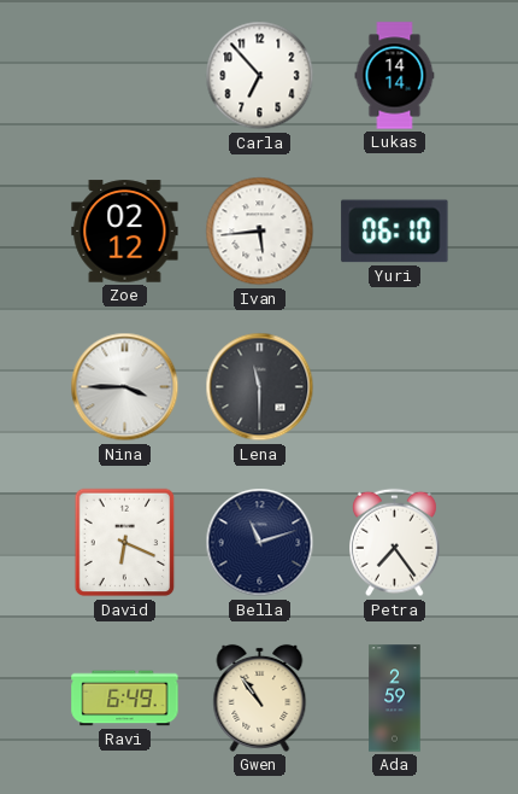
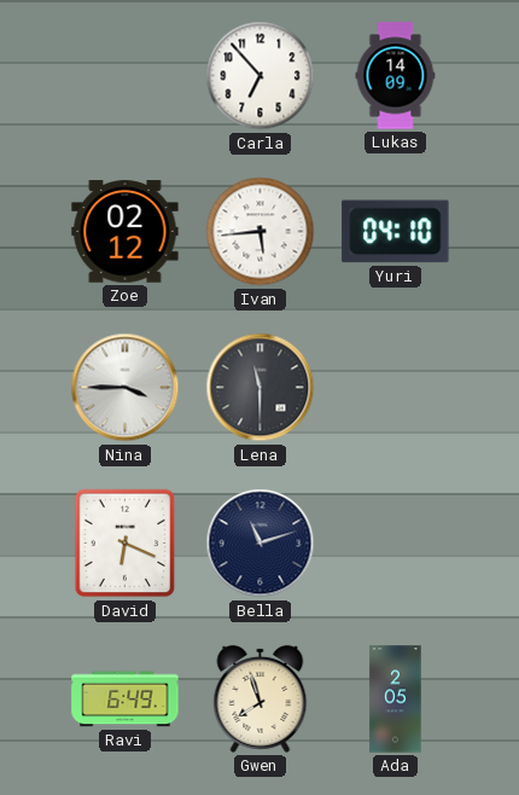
Lukas: 14:14 -> 14:09
Yuri: 06:10 -> 04:10
Petra: 7:24 -> none
Gwen: 10:54 -> 7:57
Ada: 2:59 -> 2:05
